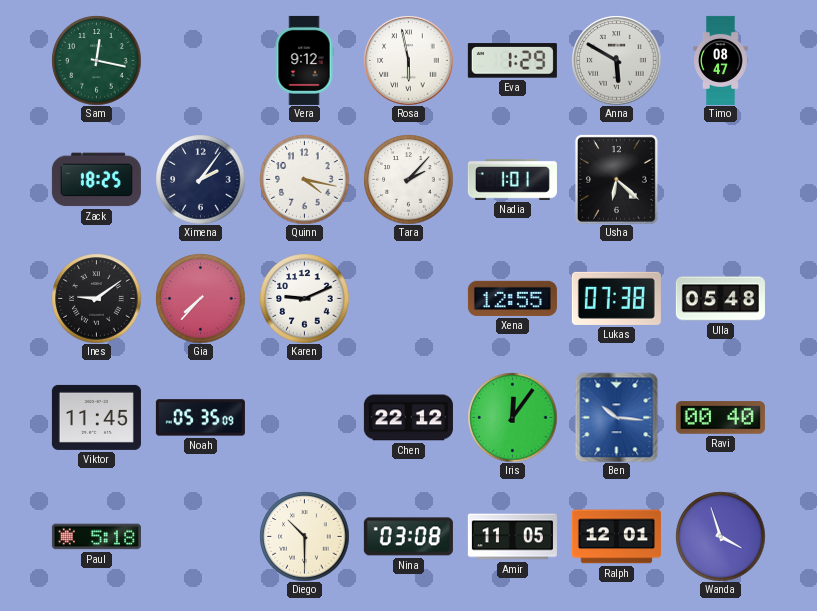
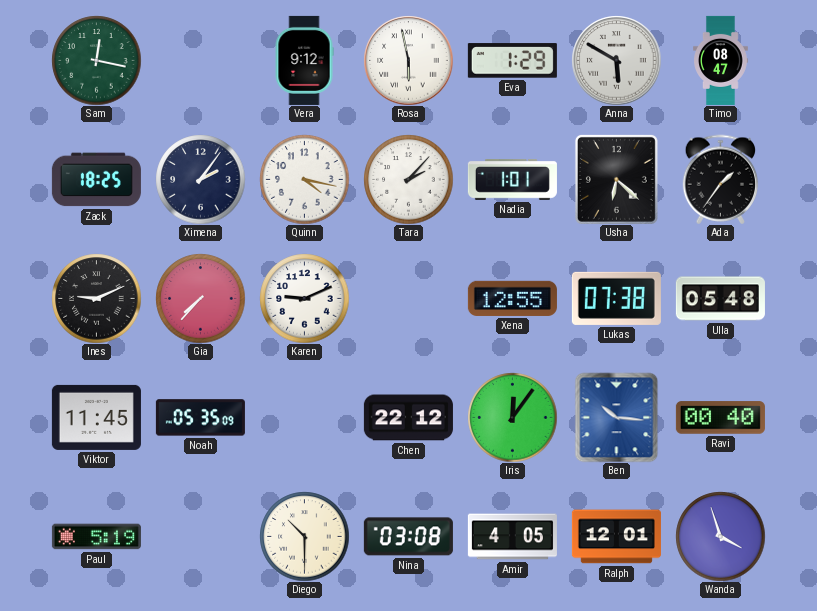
Ada: none -> 1:36
Ines: 9:09 -> 9:11
Paul: 5:18 -> 5:19
Amir: 11:05 -> 4:05
